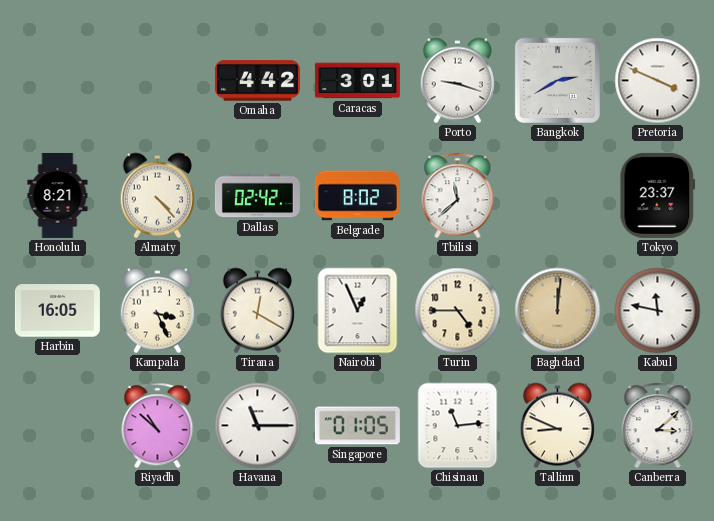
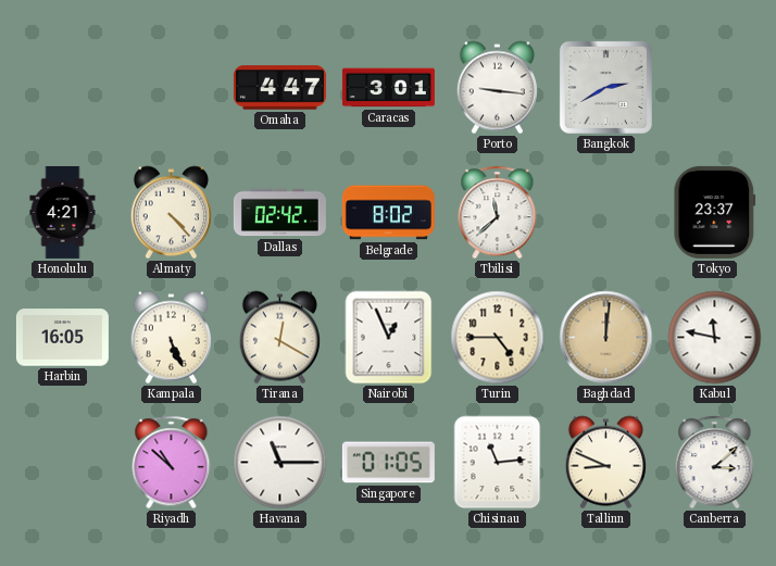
Omaha: 4:42 -> 4:47
Porto: 9:18 -> 9:16
Pretoria: 3:49 -> none
Honolulu: 8:21 -> 4:21
Kampala: 3:26 -> 5:26
